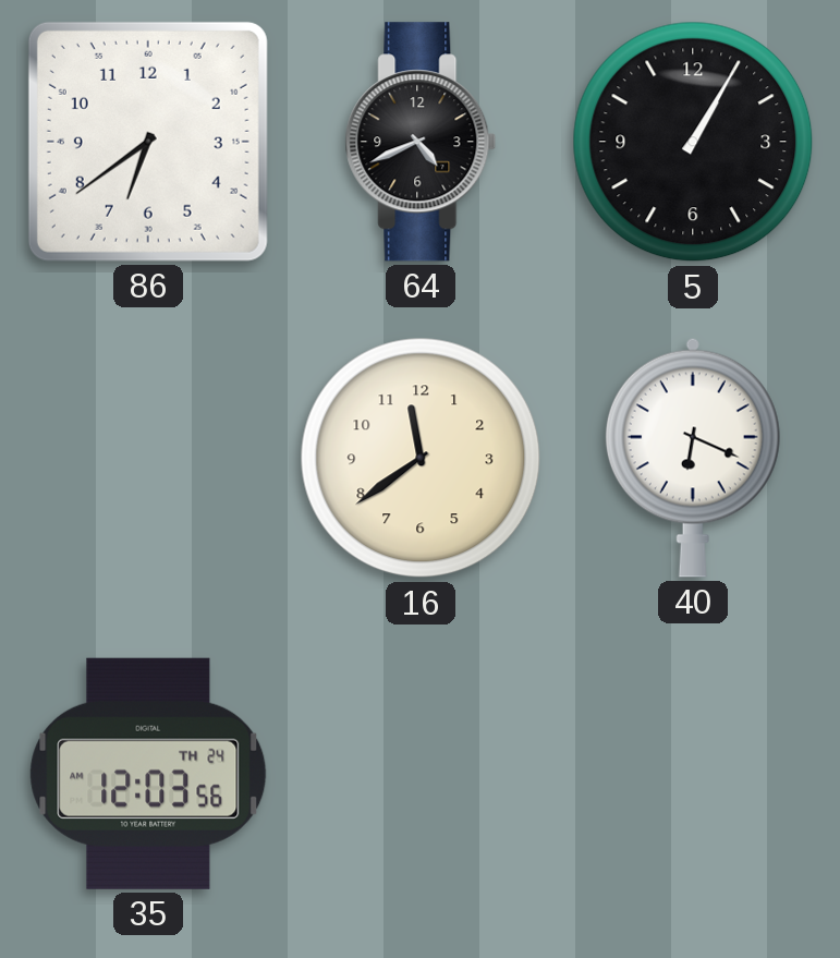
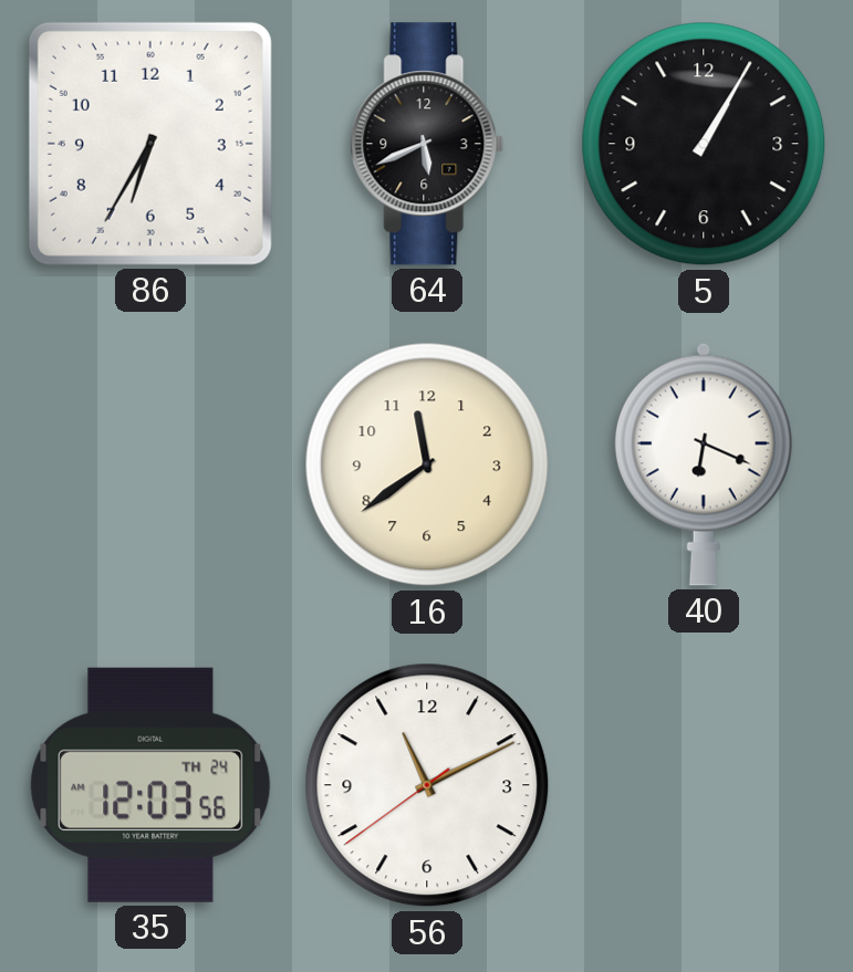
86: 6:39 -> 6:35
64: 4:41 -> 5:41
56: none -> 11:10
